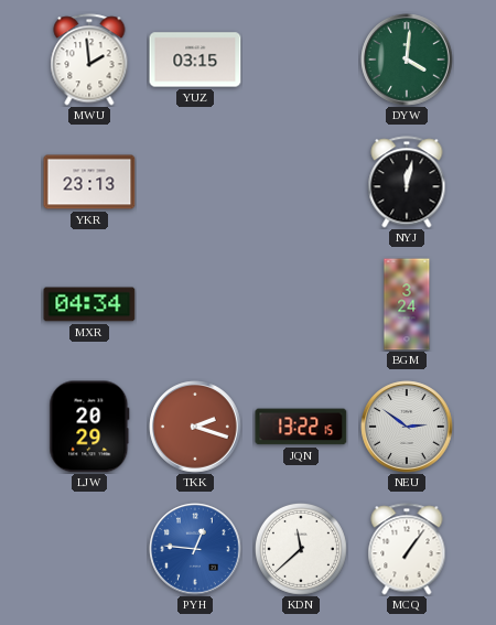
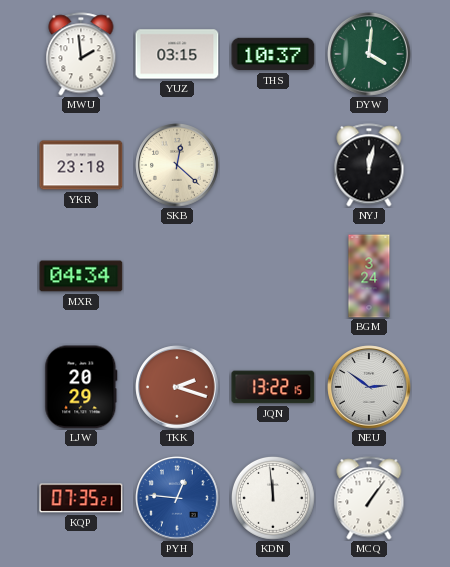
THS: none -> 10:37
YKR: 23:13 -> 23:18
SKB: none -> 12:22
KQP: none -> 07:35
KDN: 11:38 -> 11:59
